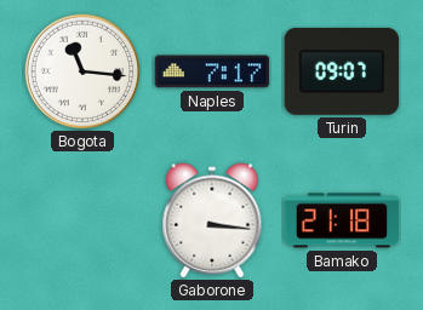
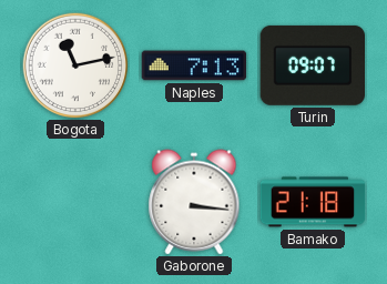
Bogota: 11:16 -> 11:13
Naples: 7:17 -> 7:13
